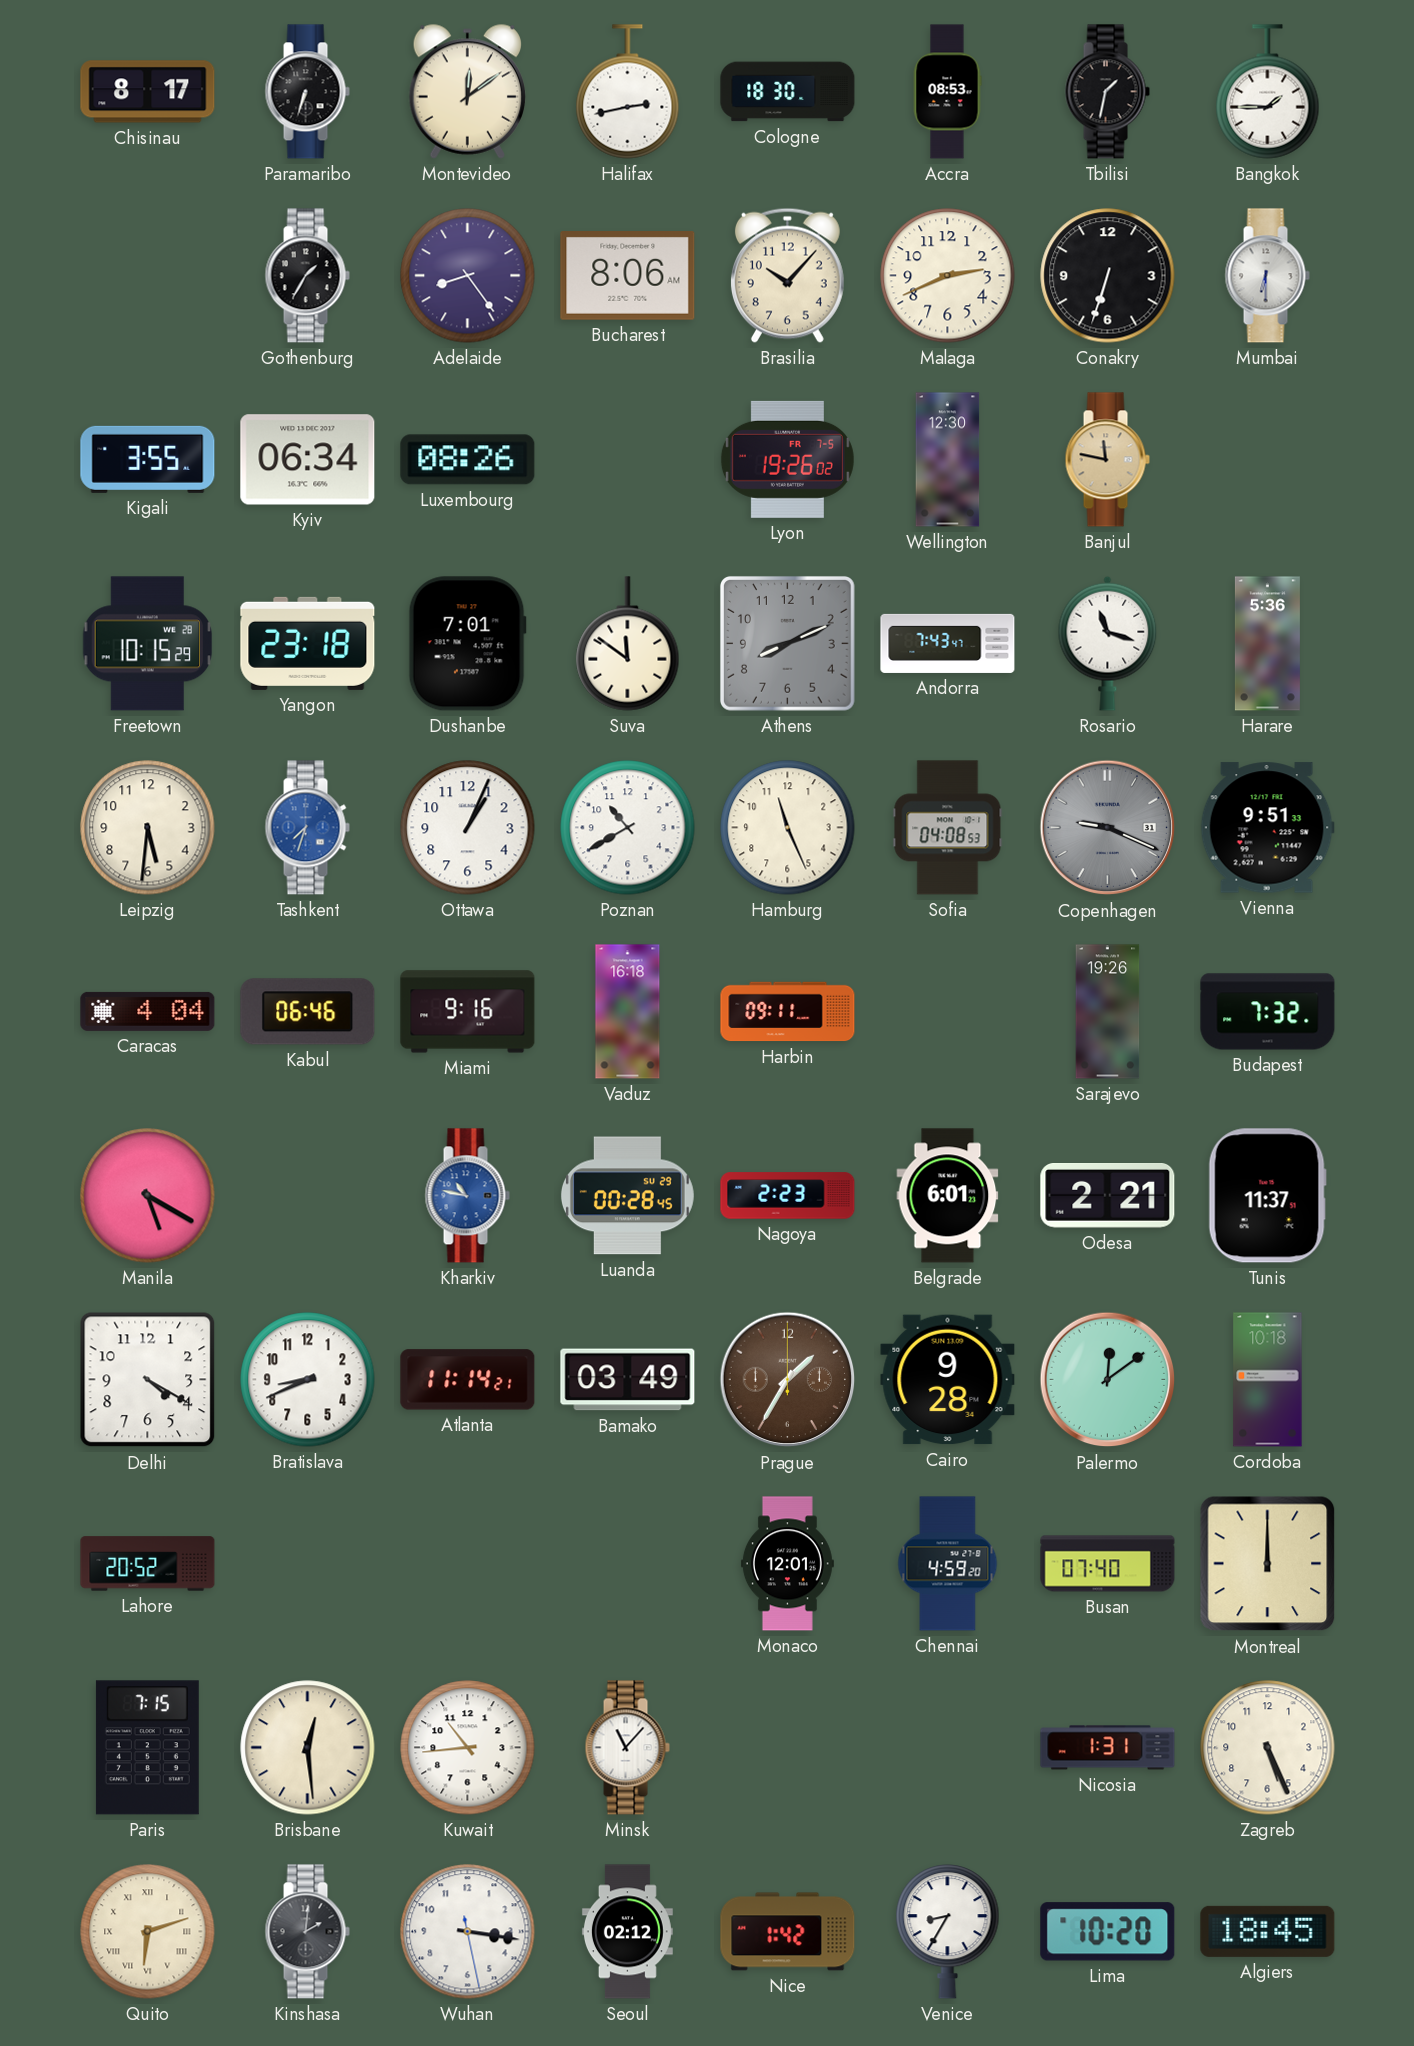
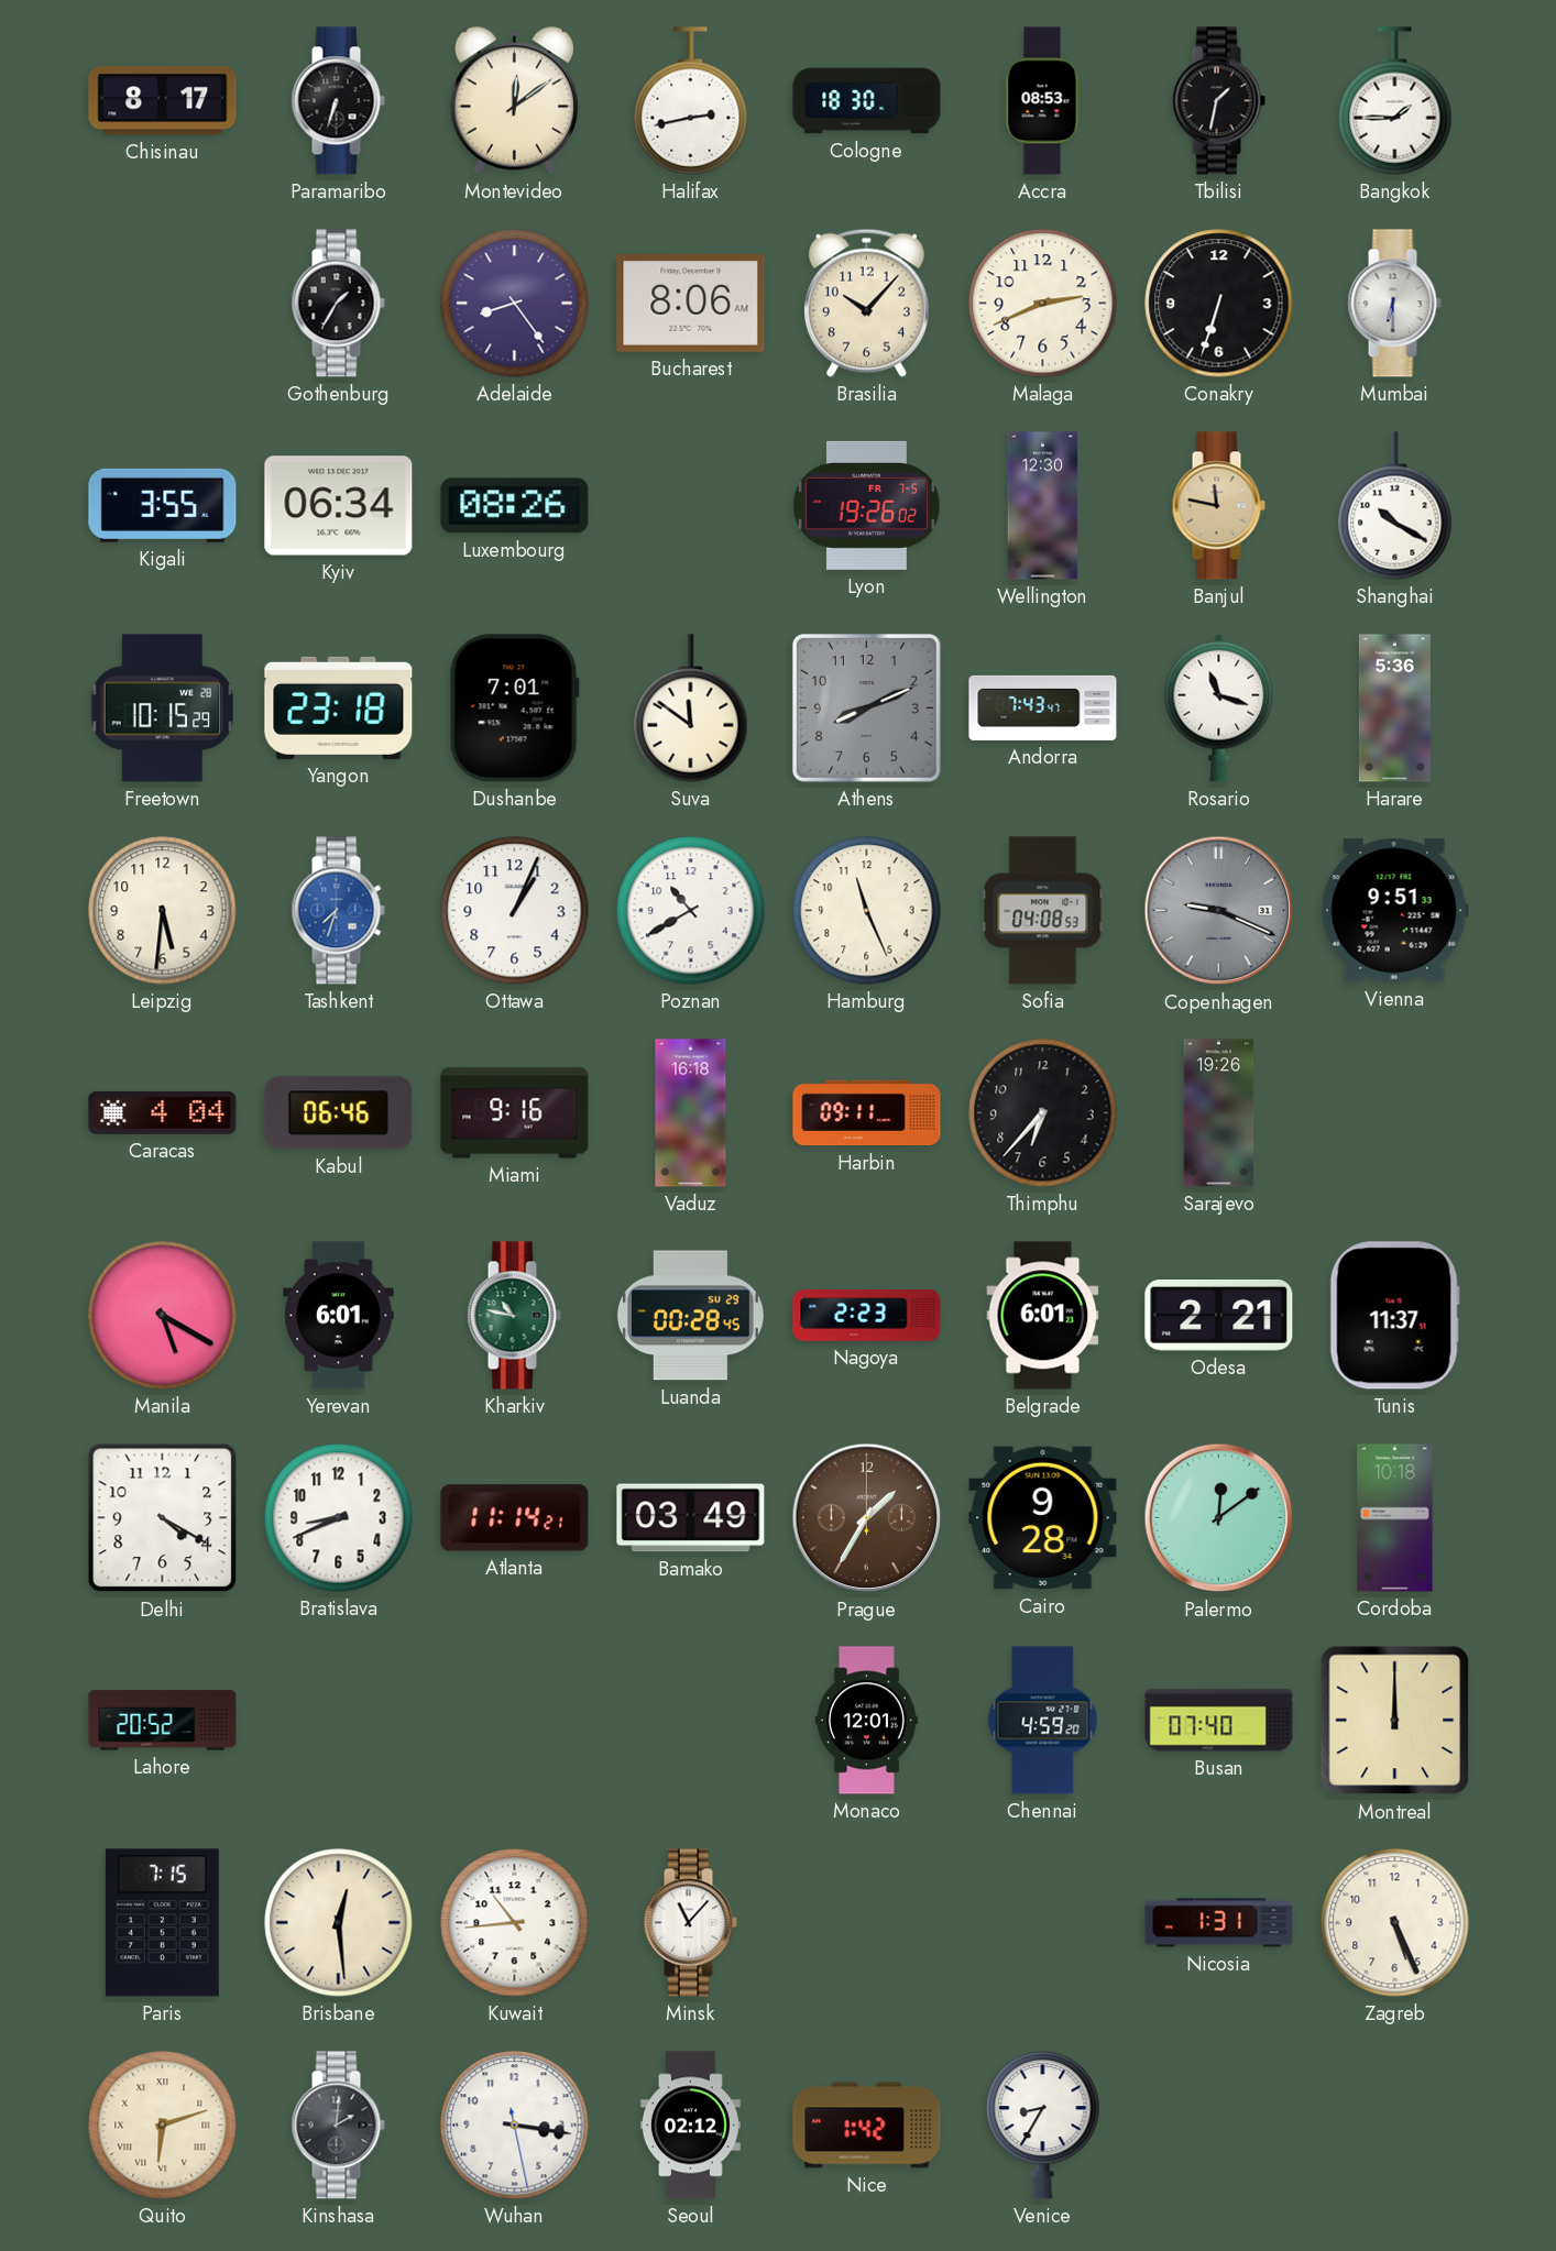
Shanghai: none -> 10:20
Thimphu: none -> 6:37
Budapest: 7:32 -> none
Yerevan: none -> 6:01
Kharkiv dial: blue -> green
Lima: 10:20 -> none
Algiers: 18:45 -> none
